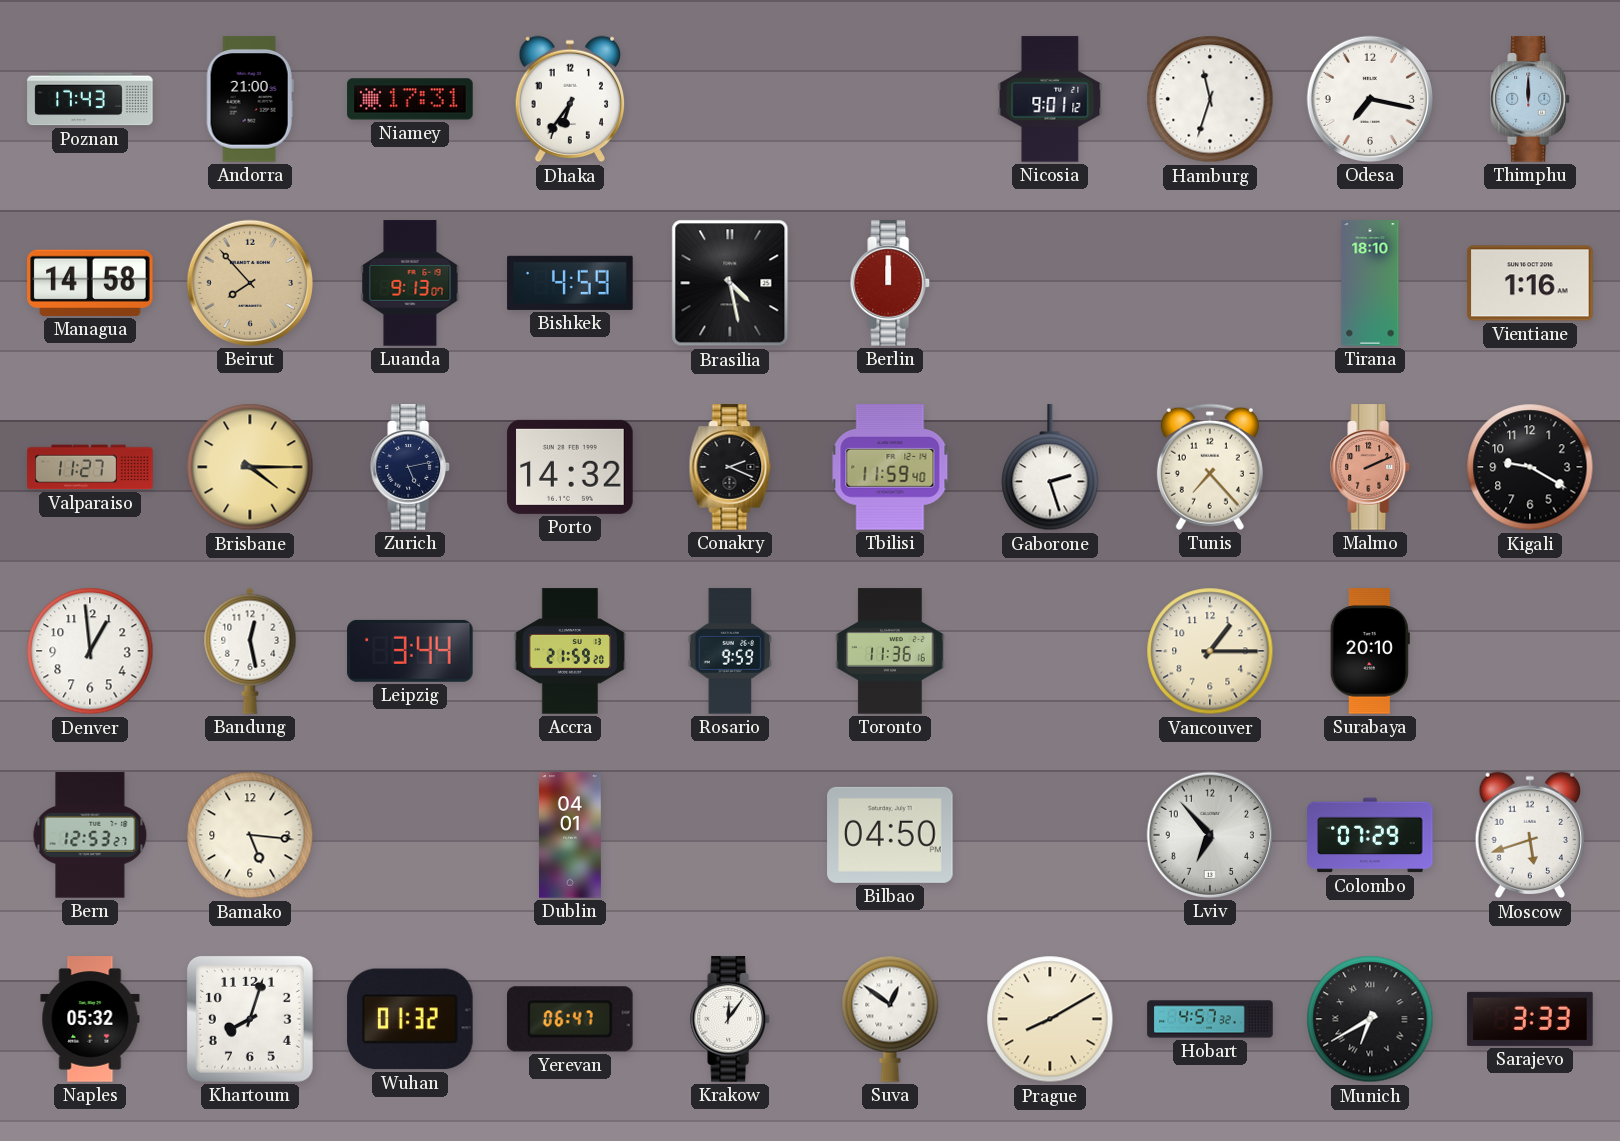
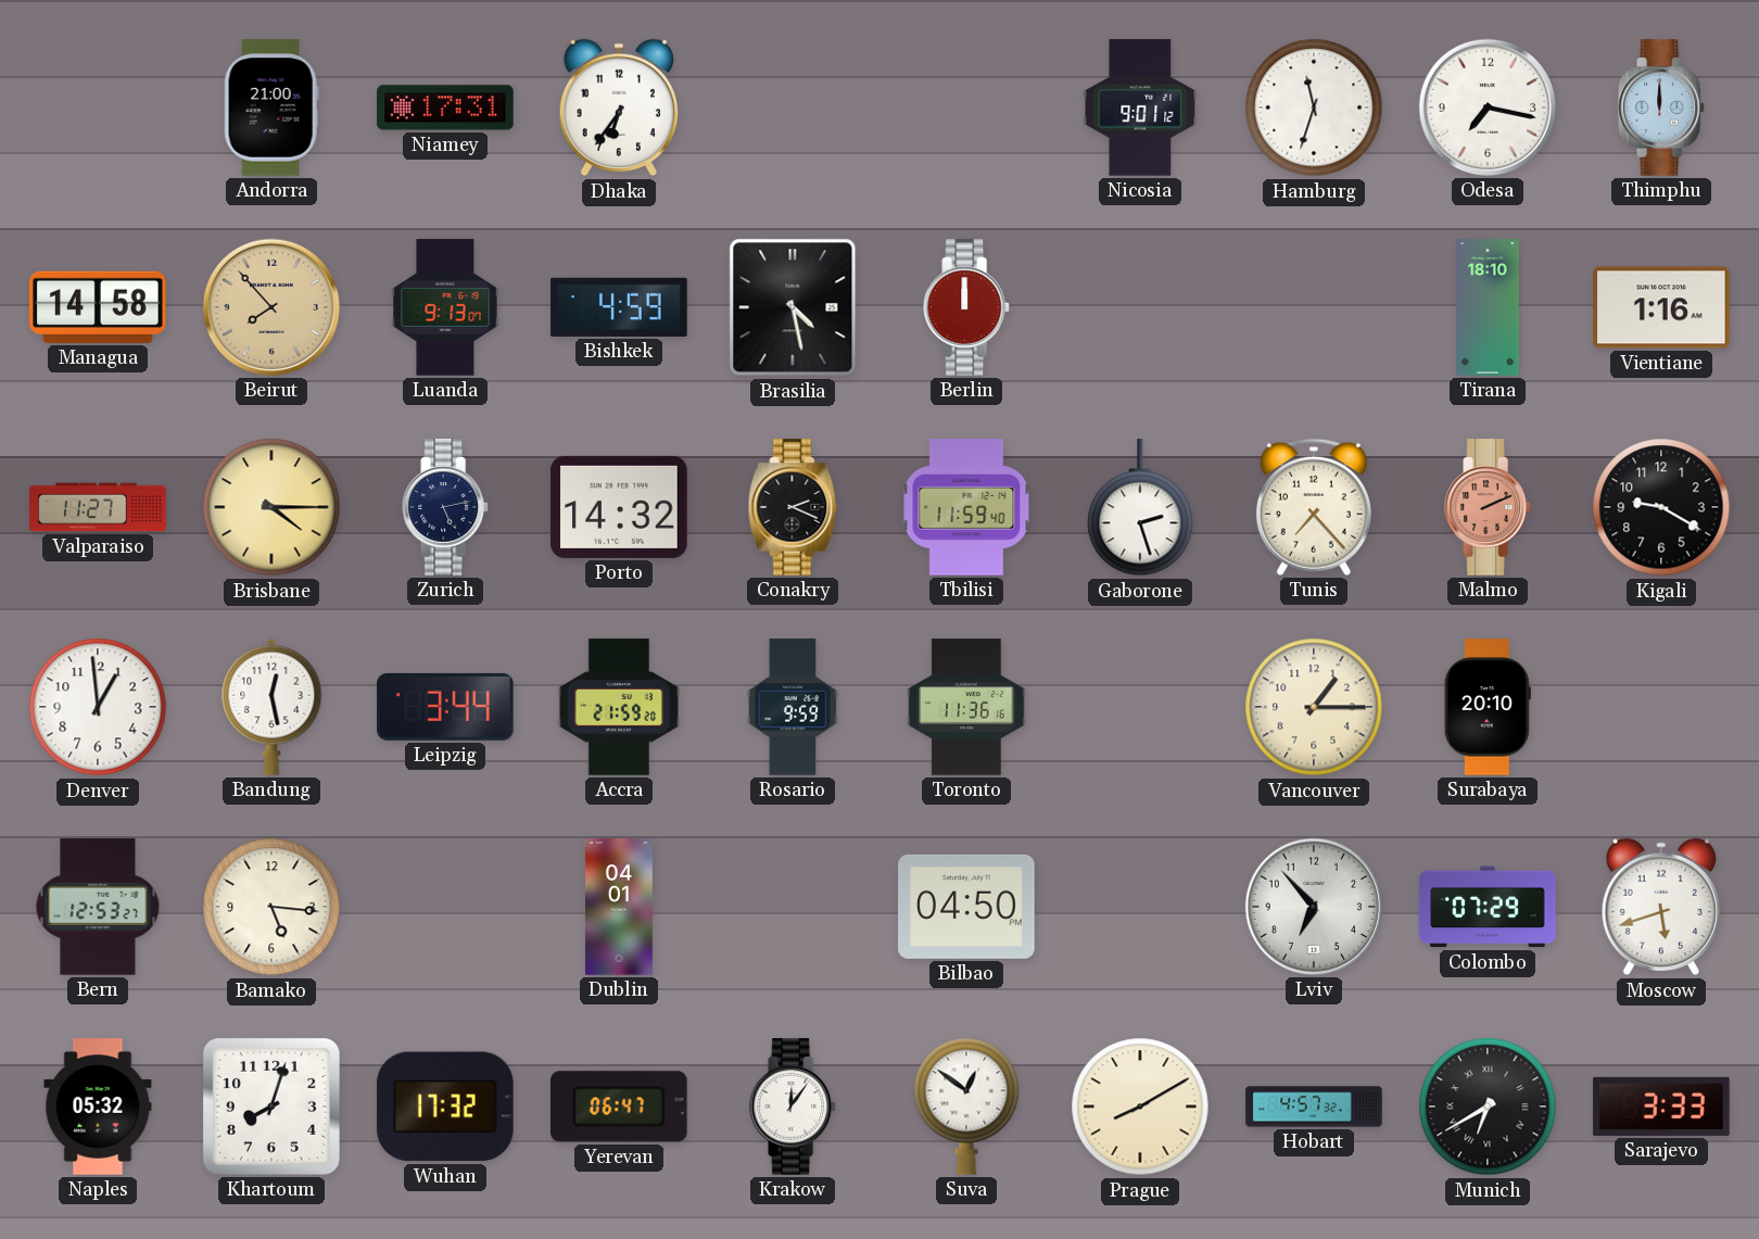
Poznan: 17:43 -> none
Wuhan: 01:32 -> 17:32
